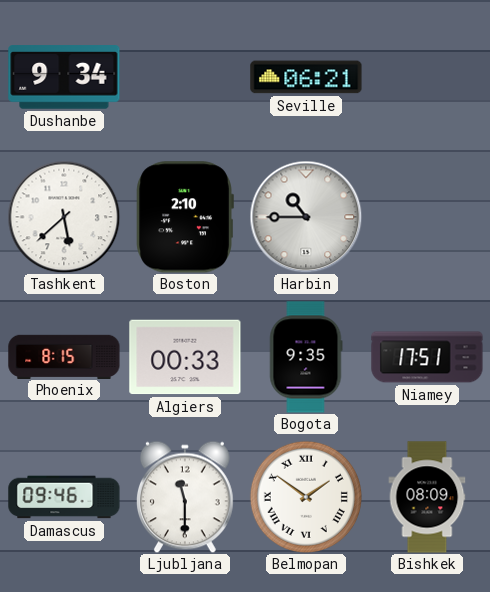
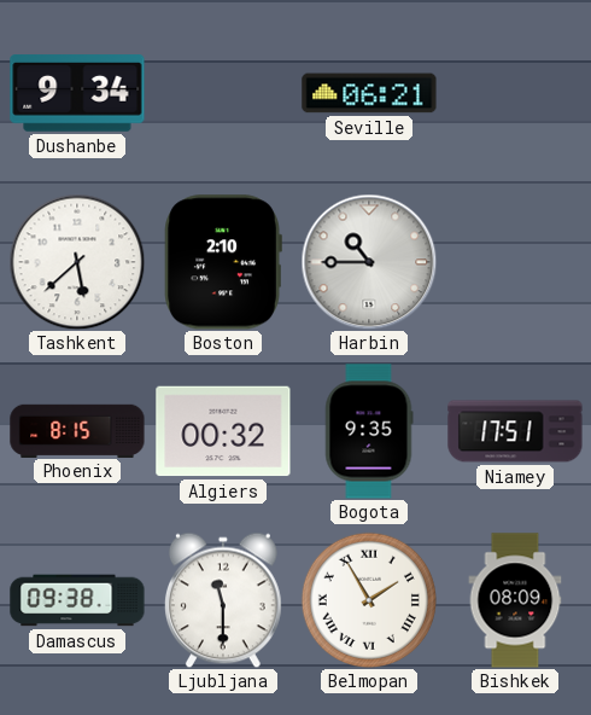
Algiers: 00:33 -> 00:32
Damascus: 09:46 -> 09:38
Belmopan: 1:51 -> 1:55
